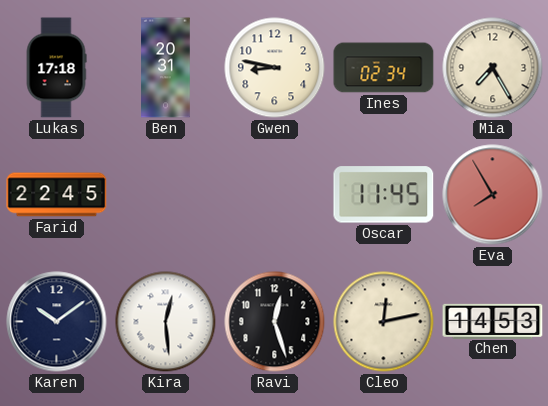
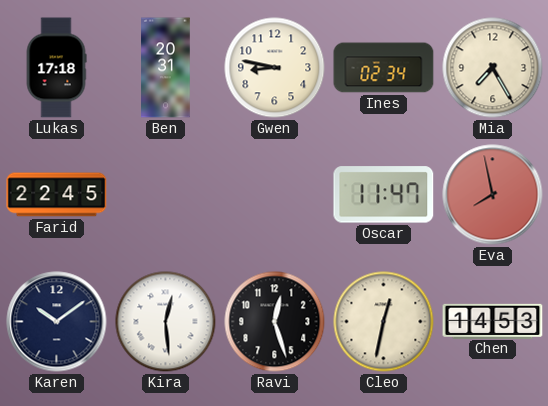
Oscar: 11:45 -> 11:47
Eva: 7:55 -> 7:58
Cleo: 12:13 -> 12:32
